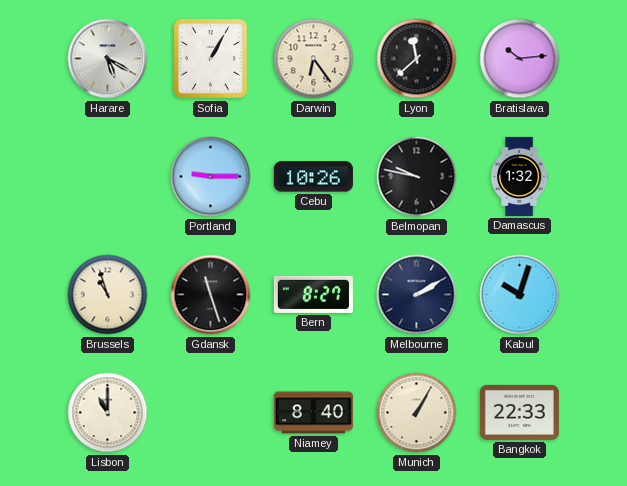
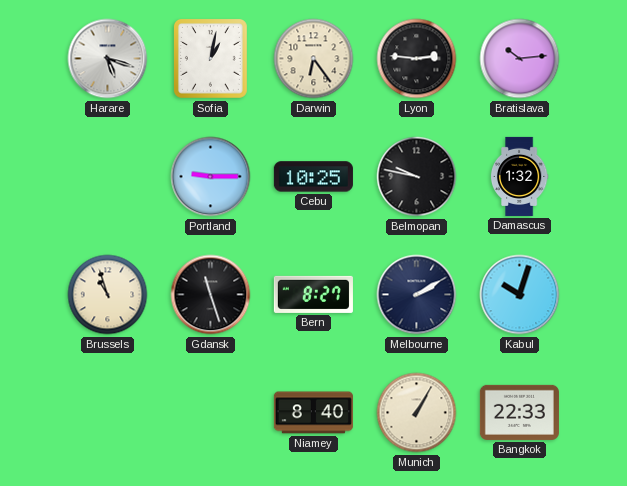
Harare: 5:20 -> 5:18
Sofia: 1:05 -> 1:02
Lyon: 11:38 -> 2:46
Cebu: 10:26 -> 10:25
Lisbon: 11:00 -> none
